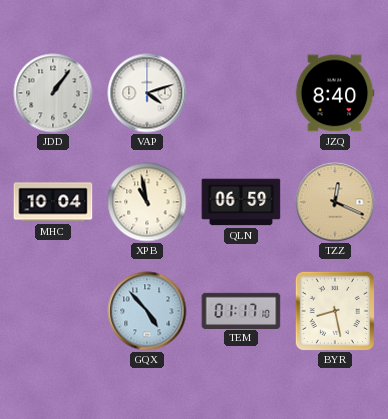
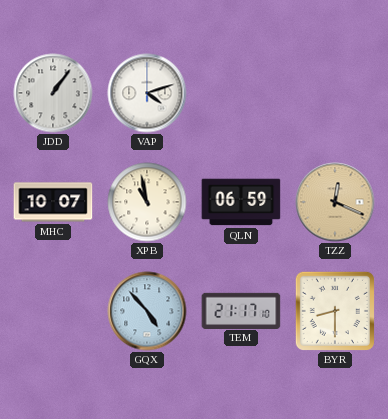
JZQ: 8:40 -> none
MHC: 10:04 -> 10:07
TEM: 01:17 -> 21:17
BYR: 8:28 -> 8:30
